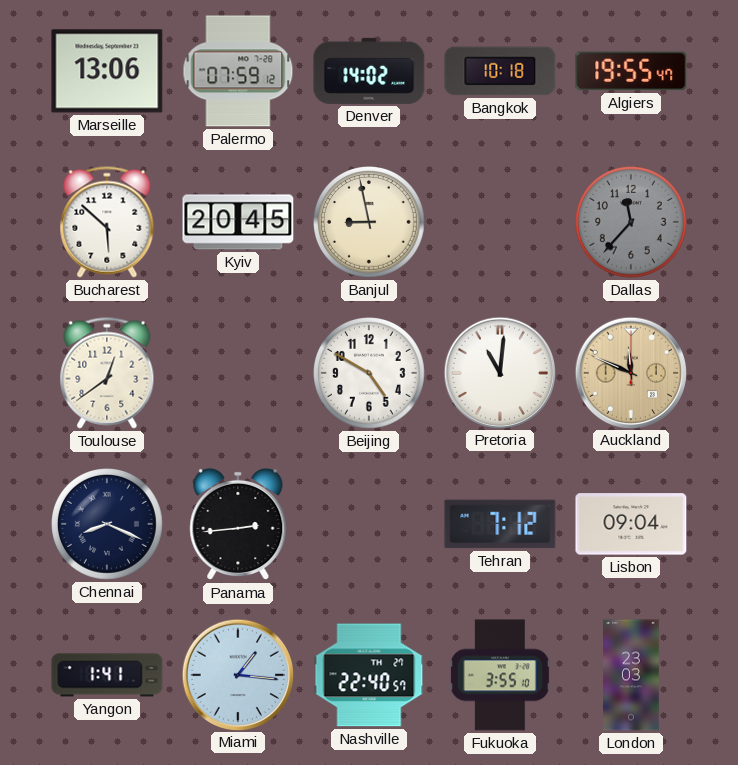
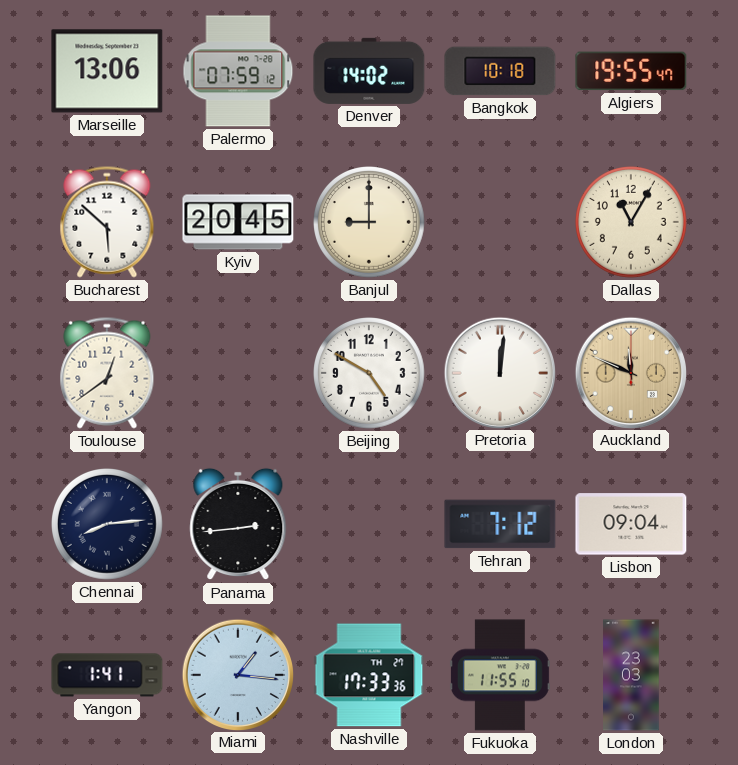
Banjul: 8:58 -> 9:00
Dallas: 11:37 -> 11:05
Dallas dial: grey -> cream
Pretoria: 11:01 -> 12:01
Chennai: 8:19 -> 8:14
Nashville: 22:40 -> 17:33
Fukuoka: 3:55 -> 11:55
